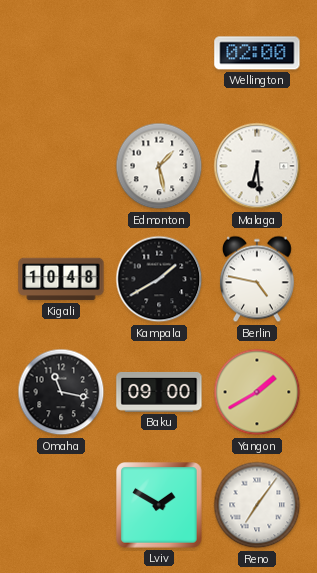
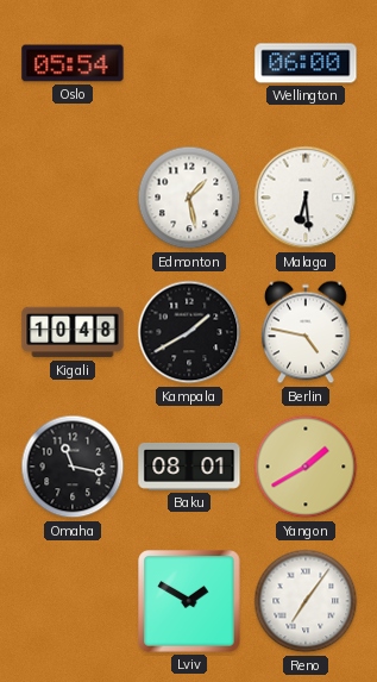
Oslo: none -> 05:54
Wellington: 02:00 -> 06:00
Baku: 09:00 -> 08:01
